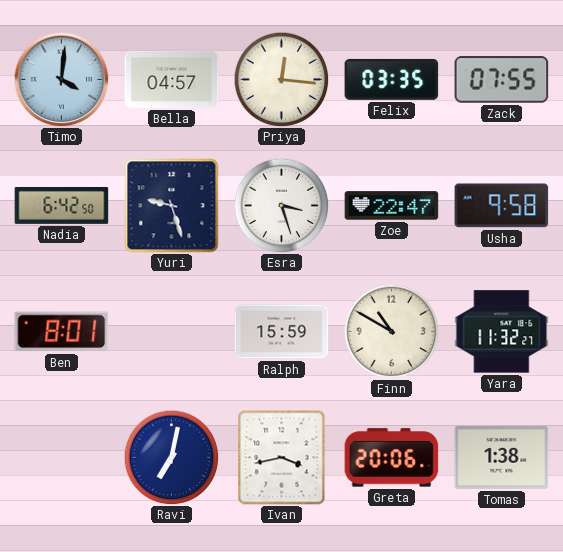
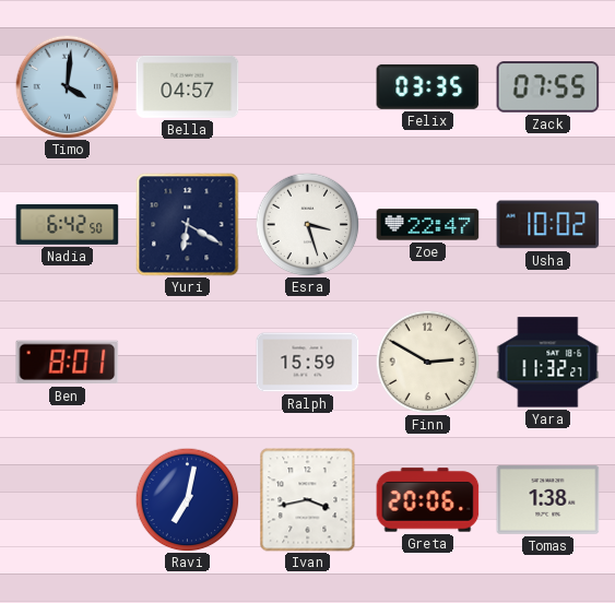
Priya: 12:16 -> none
Yuri: 9:27 -> 6:20
Usha: 9:58 -> 10:02
Finn: 10:50 -> 2:50
